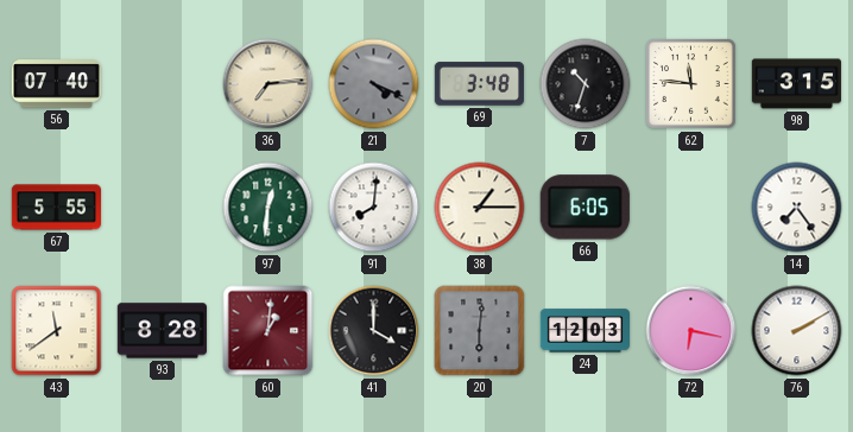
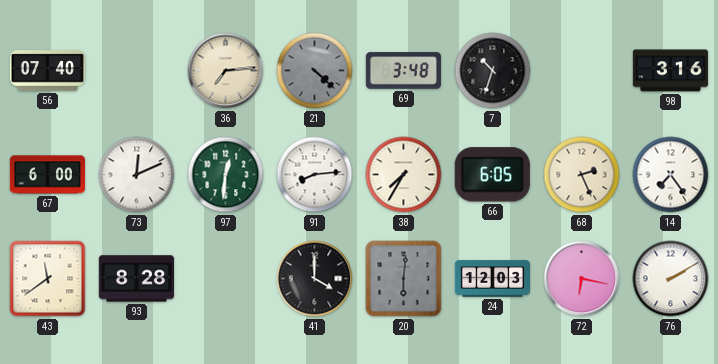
21: 4:19 -> 4:22
62: 11:46 -> none
98: 3:15 -> 3:16
67: 5:55 -> 6:00
73: none -> 12:11
91: 8:01 -> 8:14
38: 1:15 -> 7:35
68: none -> 2:26
60: 1:01 -> none
